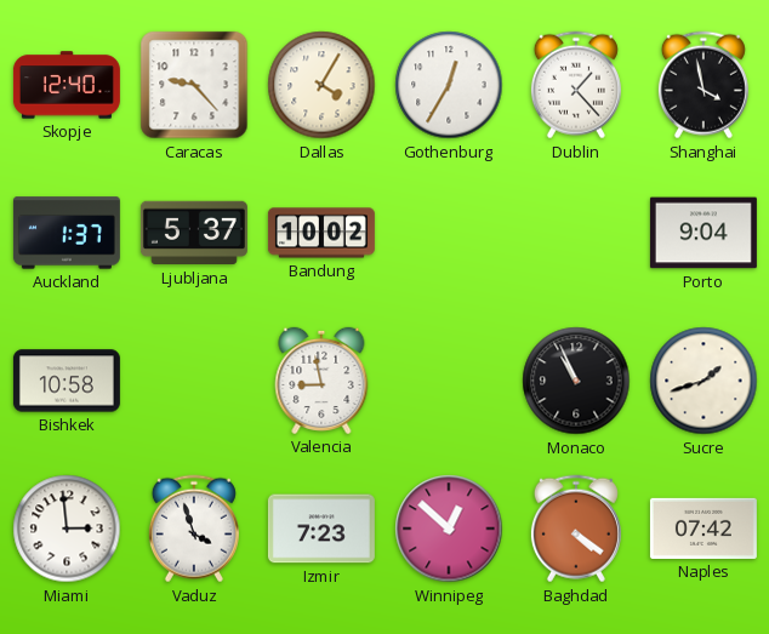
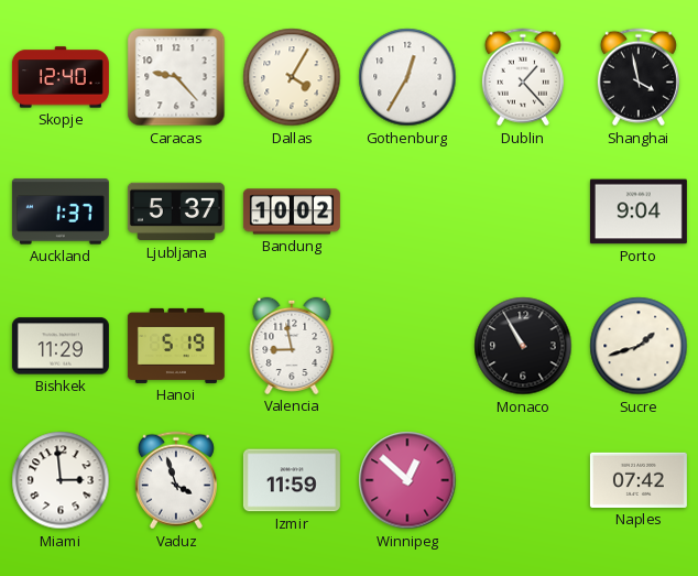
Bishkek: 10:58 -> 11:29
Hanoi: none -> 5:19
Monaco: 10:56 -> 10:55
Izmir: 7:23 -> 11:59
Baghdad: 4:21 -> none
